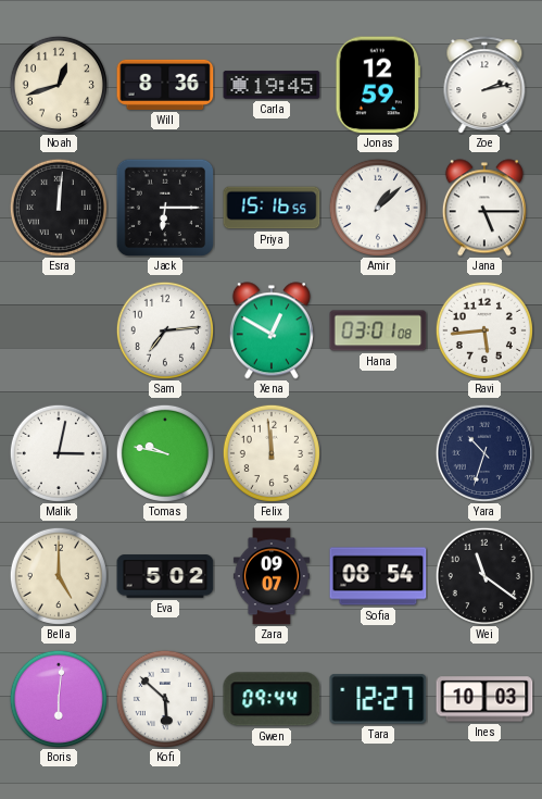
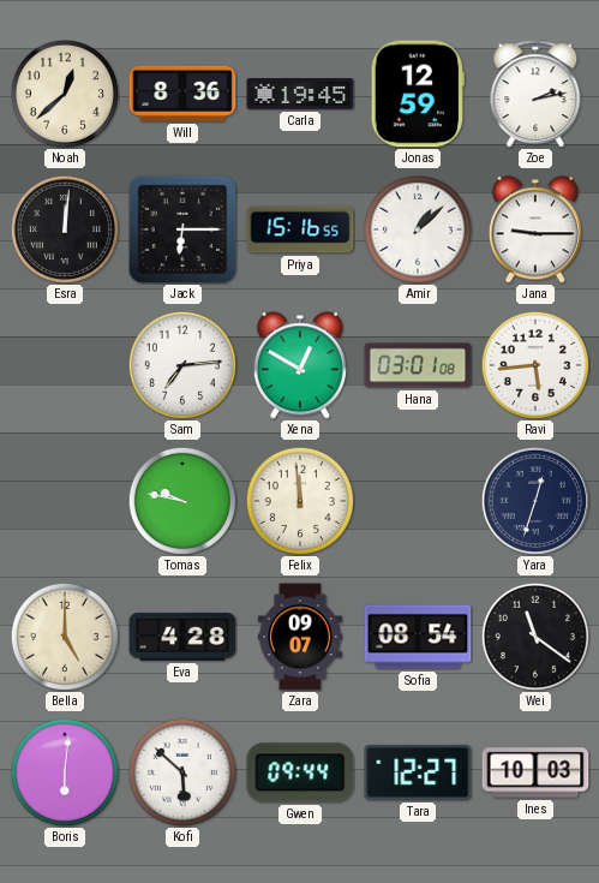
Noah: 12:42 -> 12:38
Jana: 5:15 -> 9:15
Malik: 3:02 -> none
Yara: 10:33 -> 12:33
Eva: 5:02 -> 4:28
